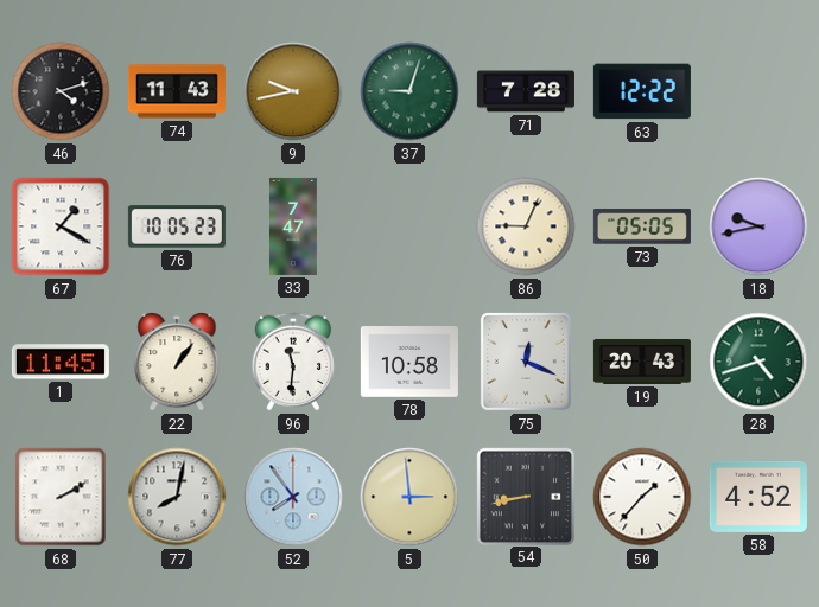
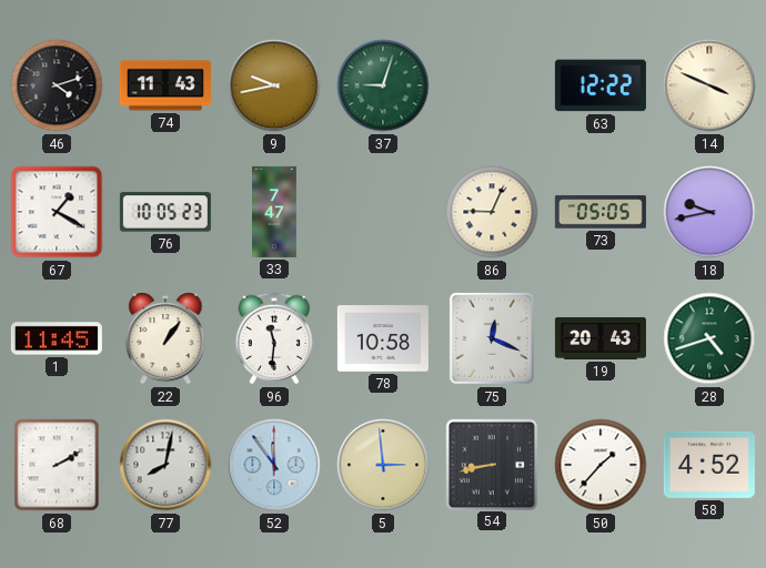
71: 7:28 -> none
14: none -> 3:49
52: 7:54 -> 11:54
